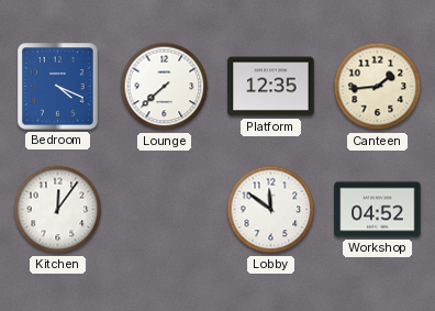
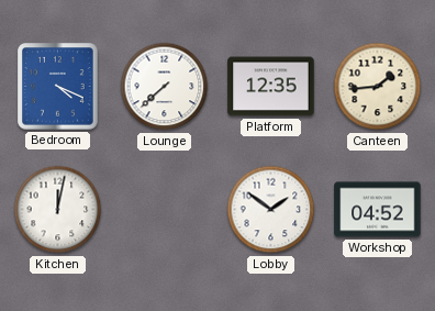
Kitchen: 12:06 -> 12:02
Lobby: 11:51 -> 1:51
